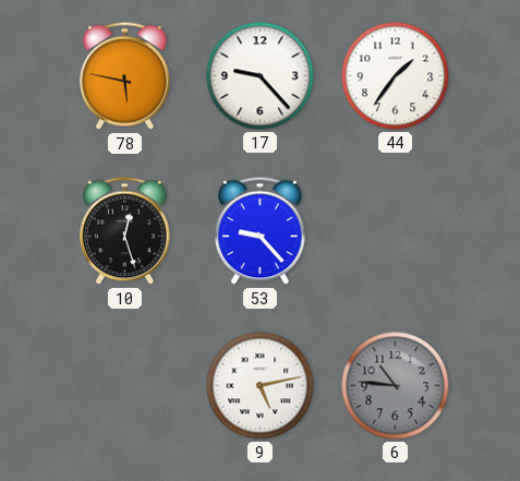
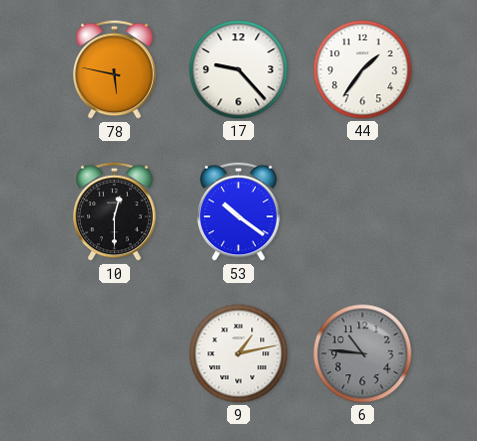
10: 12:27 -> 12:30
53: 9:23 -> 10:21
9: 5:13 -> 1:13
